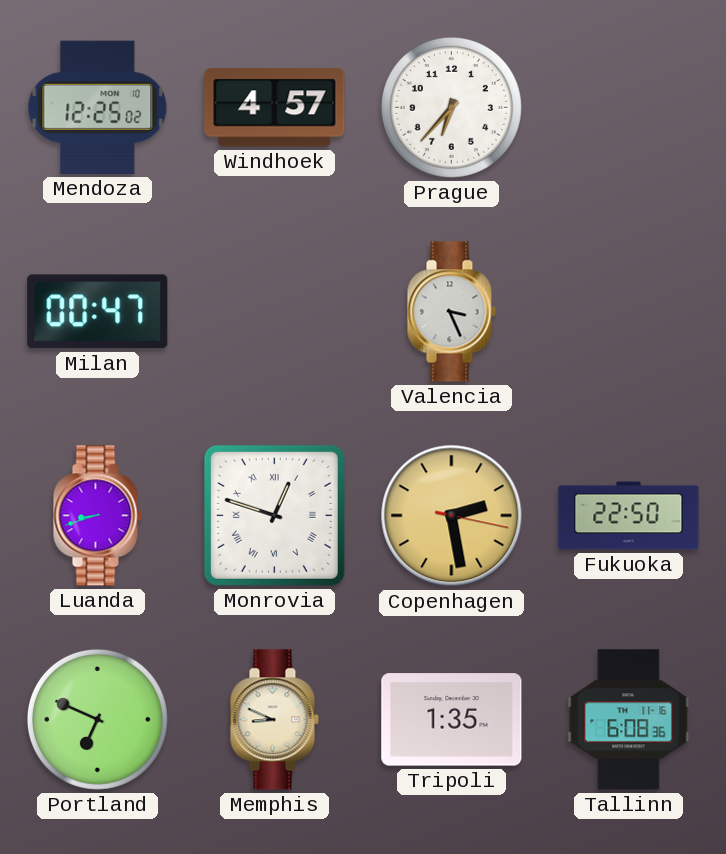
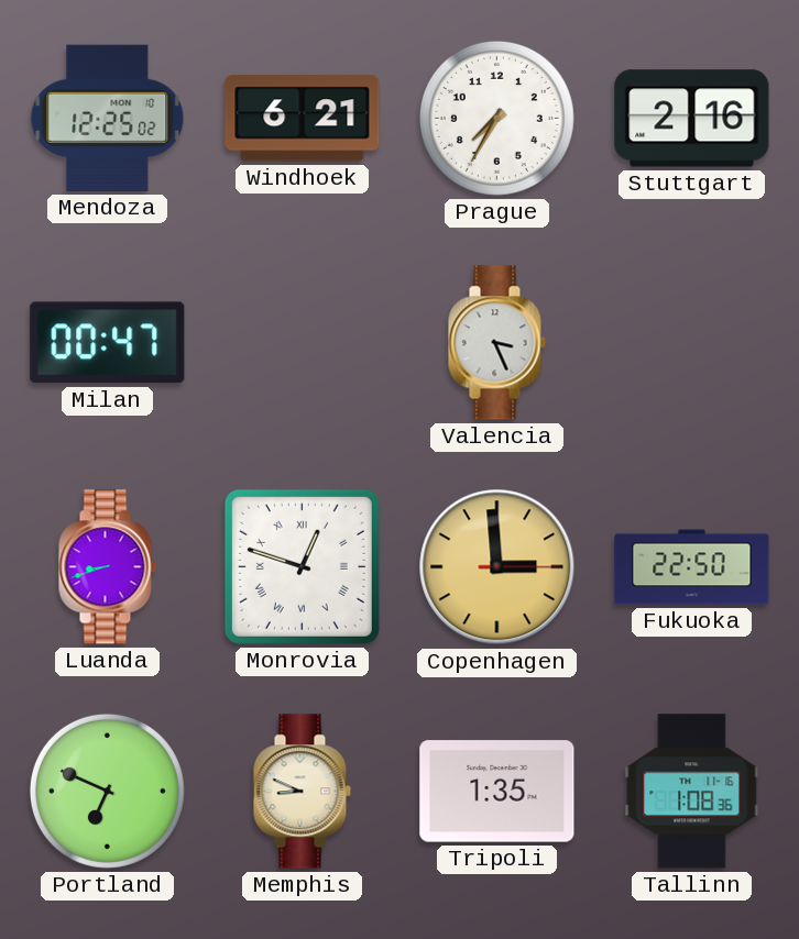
Windhoek: 4:57 -> 6:21
Prague: 6:37 -> 7:35
Stuttgart: none -> 2:16
Copenhagen: 2:28 -> 2:59
Tallinn: 6:08 -> 1:08
